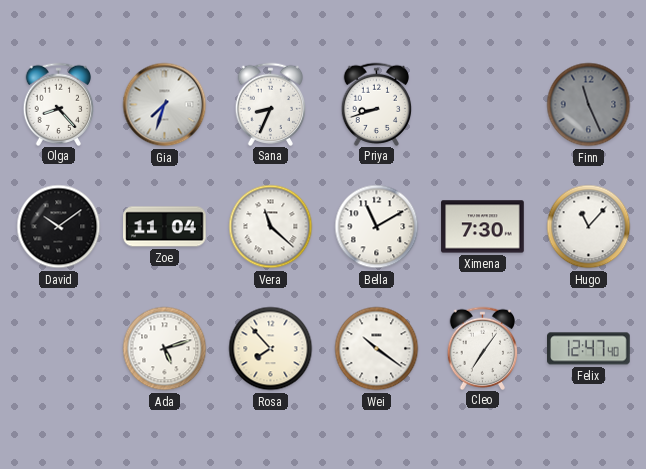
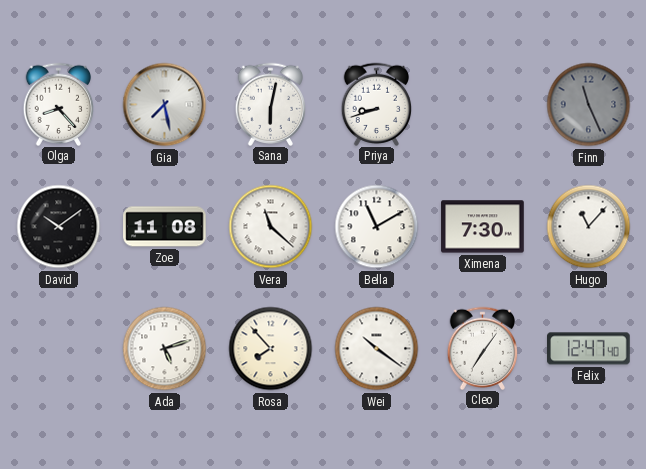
Gia: 7:33 -> 7:28
Sana: 8:34 -> 6:02
Zoe: 11:04 -> 11:08
